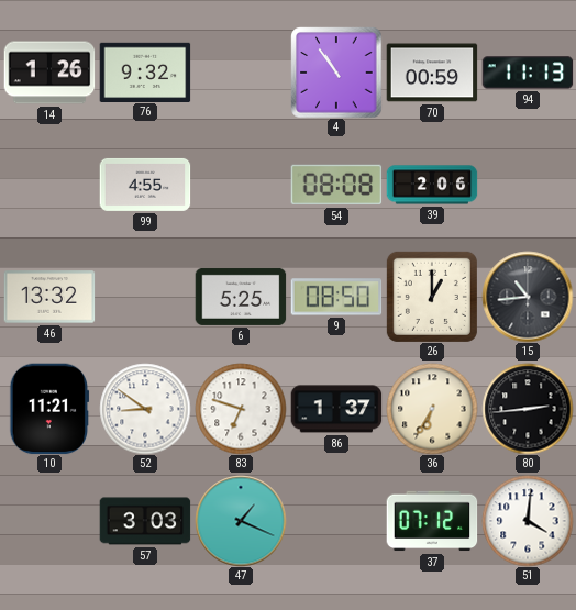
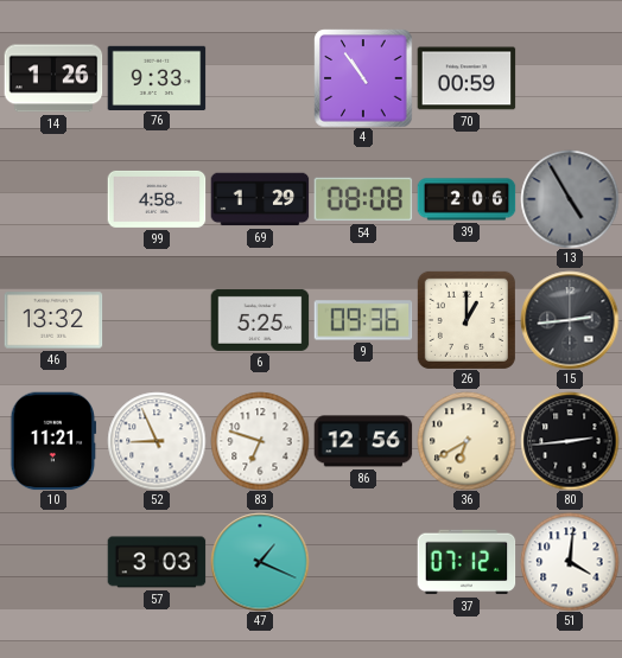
76: 9:32 -> 9:33
94: 11:13 -> none
99: 4:55 -> 4:58
69: none -> 1:29
13: none -> 4:55
9: 08:50 -> 09:36
15: 10:44 -> 2:44
52: 8:51 -> 8:56
86: 1:37 -> 12:56
36: 6:35 -> 6:40
